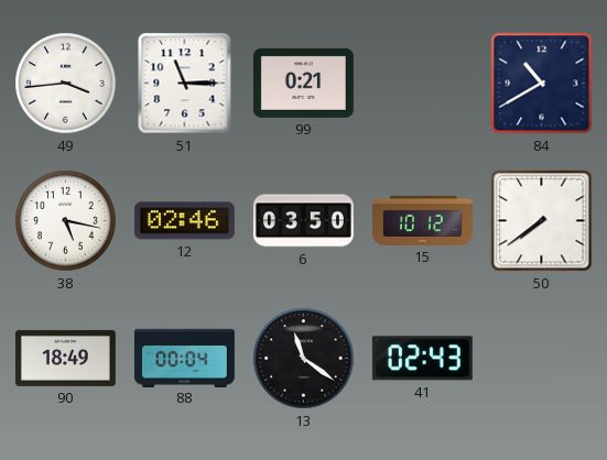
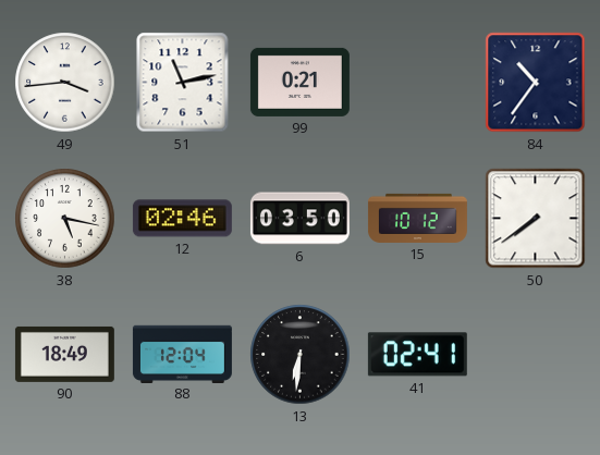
51: 11:15 -> 11:13
84: 10:40 -> 10:36
88: 00:04 -> 12:04
13: 11:21 -> 6:31
41: 02:43 -> 02:41
